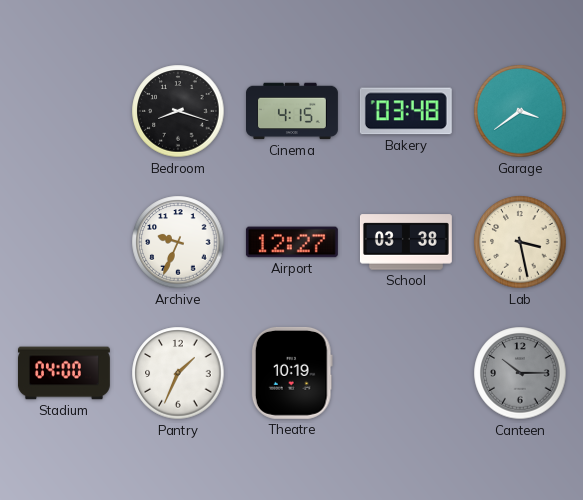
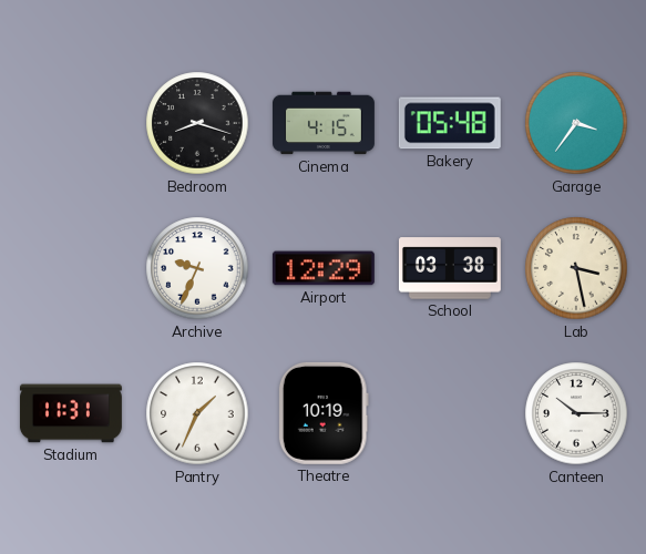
Bakery: 03:48 -> 05:48
Garage: 3:39 -> 3:36
Airport: 12:27 -> 12:29
Stadium: 04:00 -> 11:31
Canteen dial: grey -> white
